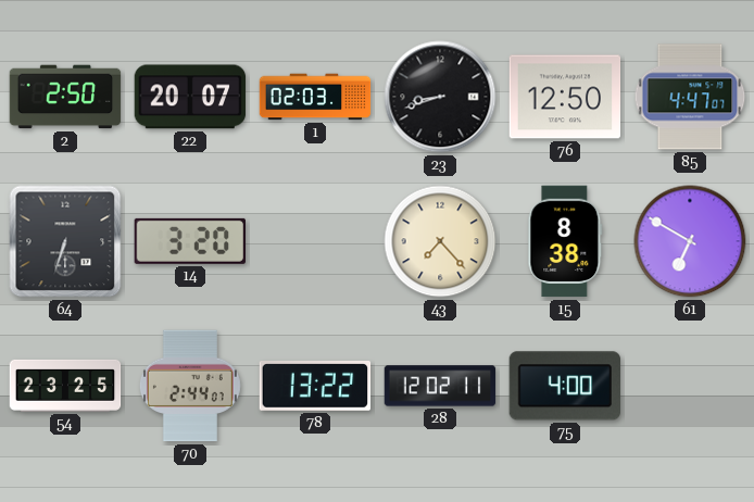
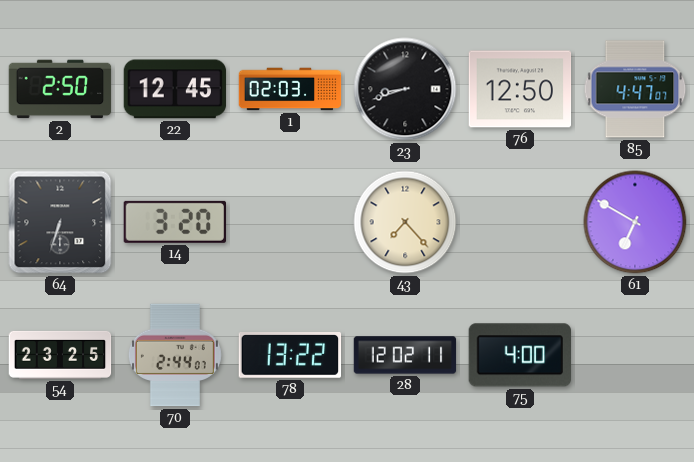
22: 20:07 -> 12:45
15: 8:38 -> none
